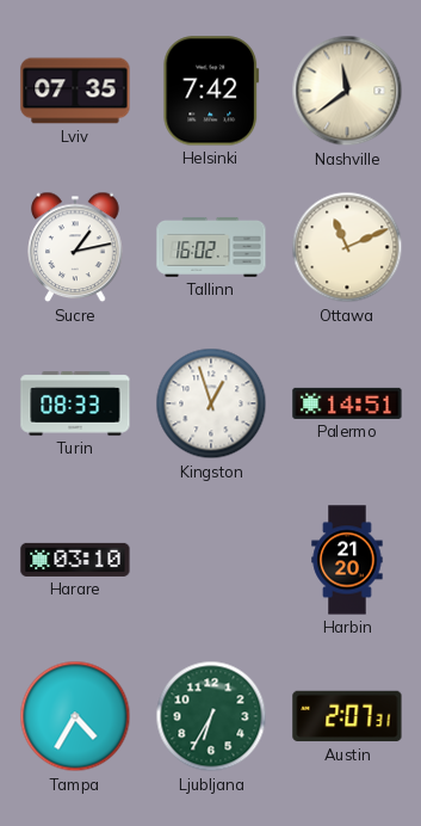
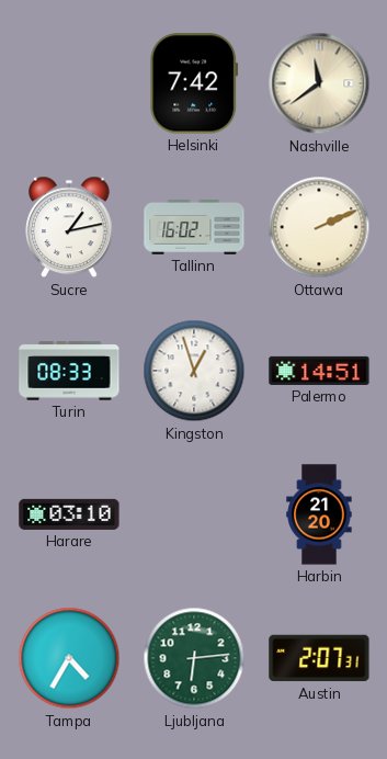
Lviv: 07:35 -> none
Ottawa: 11:11 -> 2:11
Ljubljana: 6:35 -> 6:14
